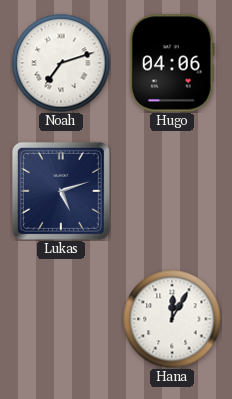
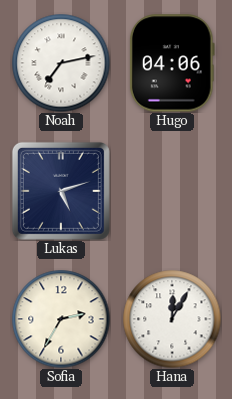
Noah: 7:12 -> 7:13
Sofia: none -> 2:35
